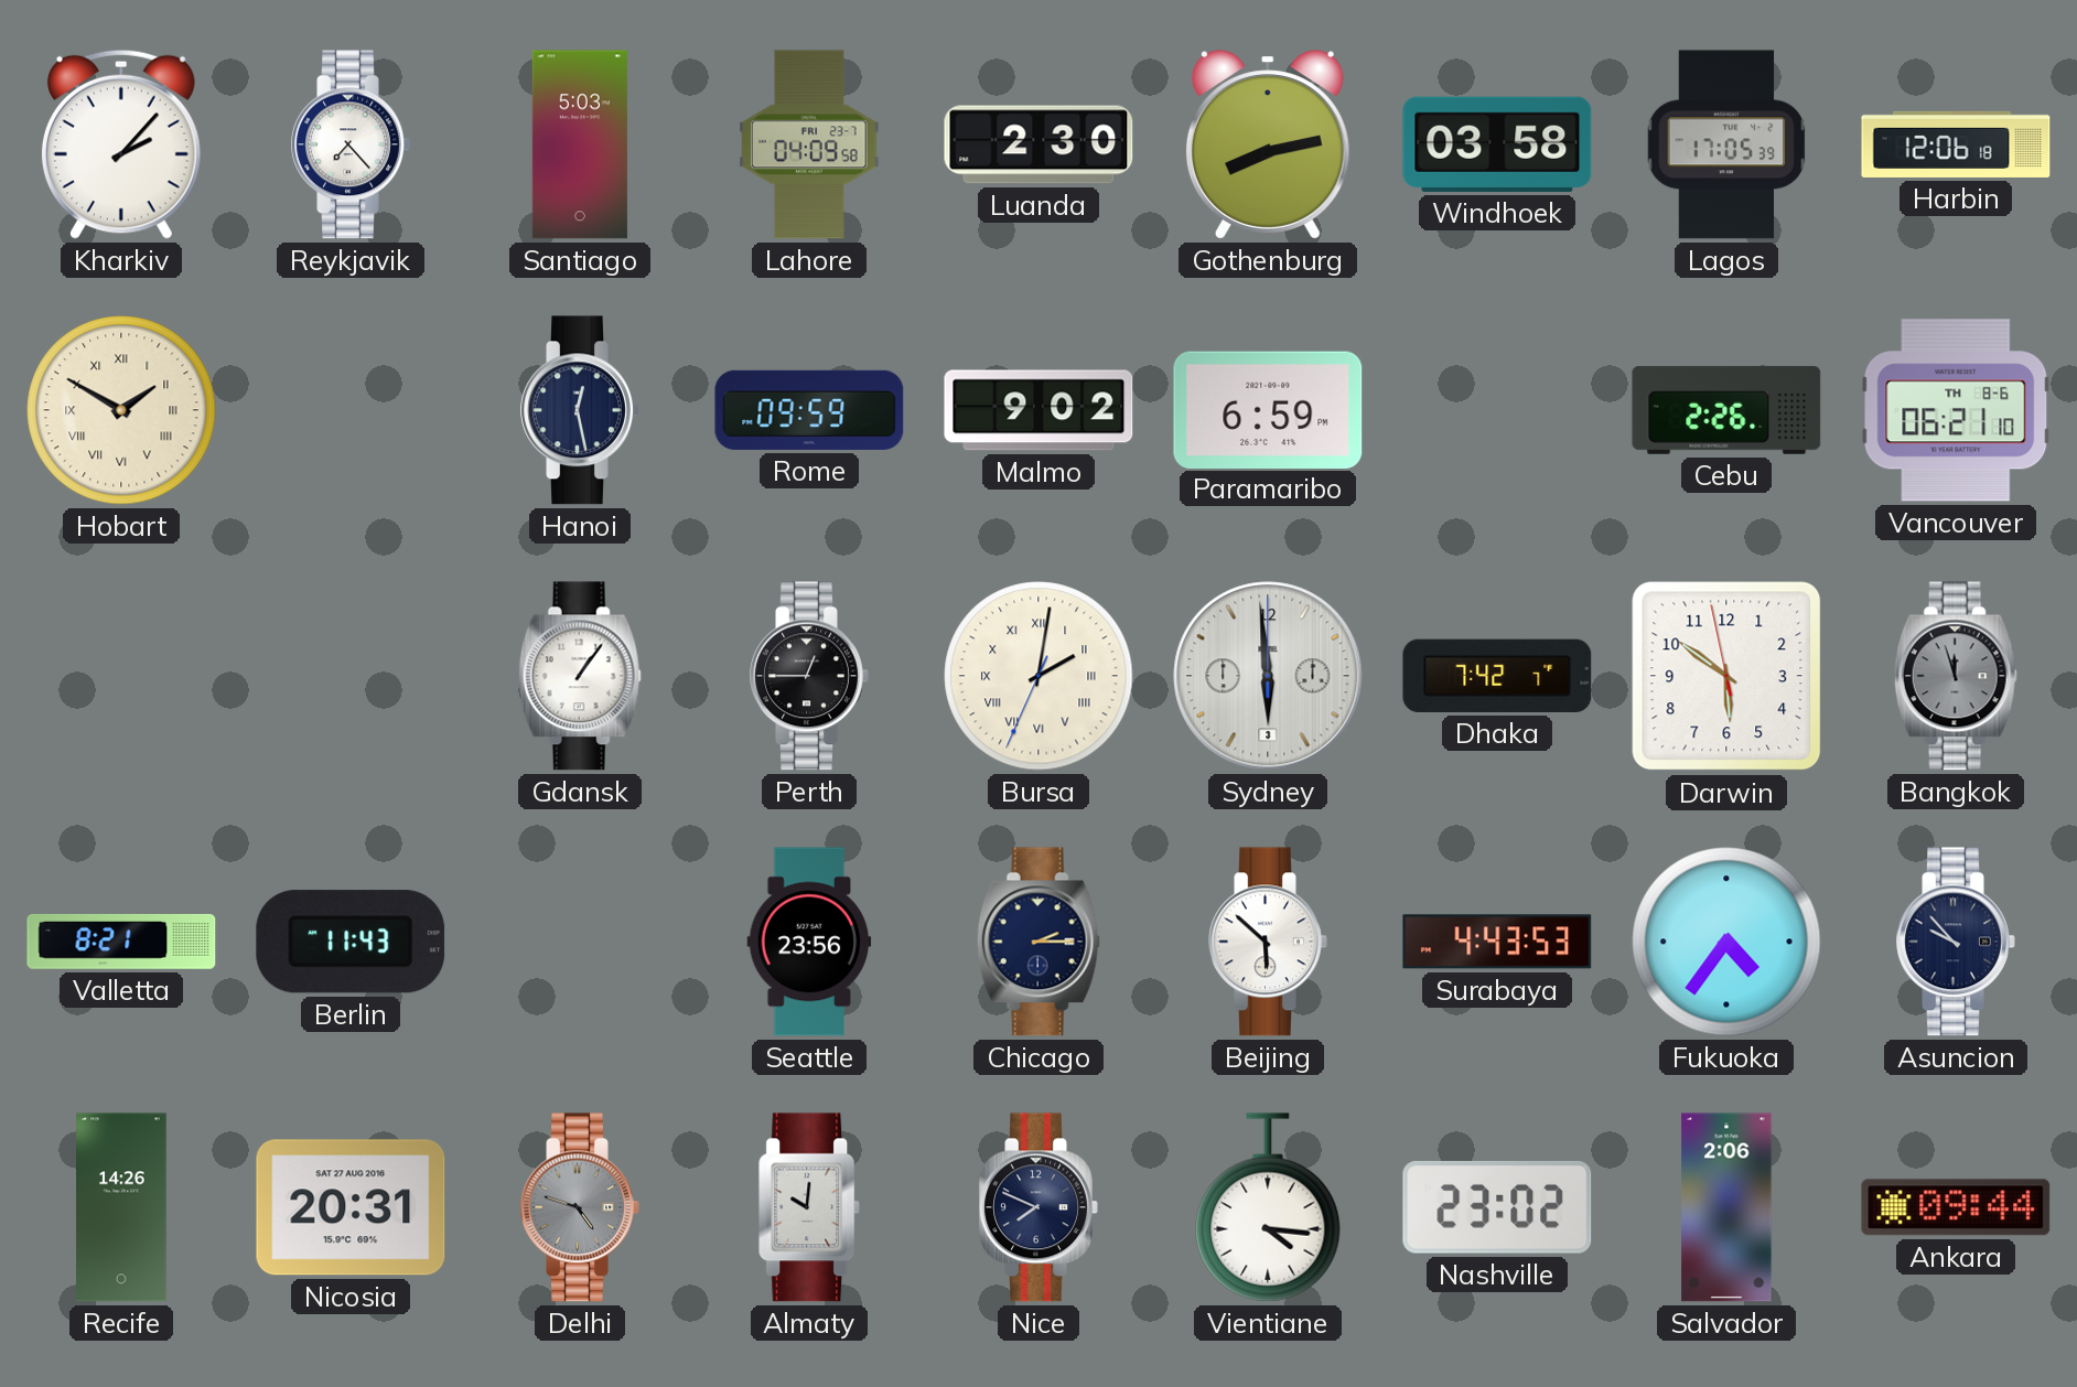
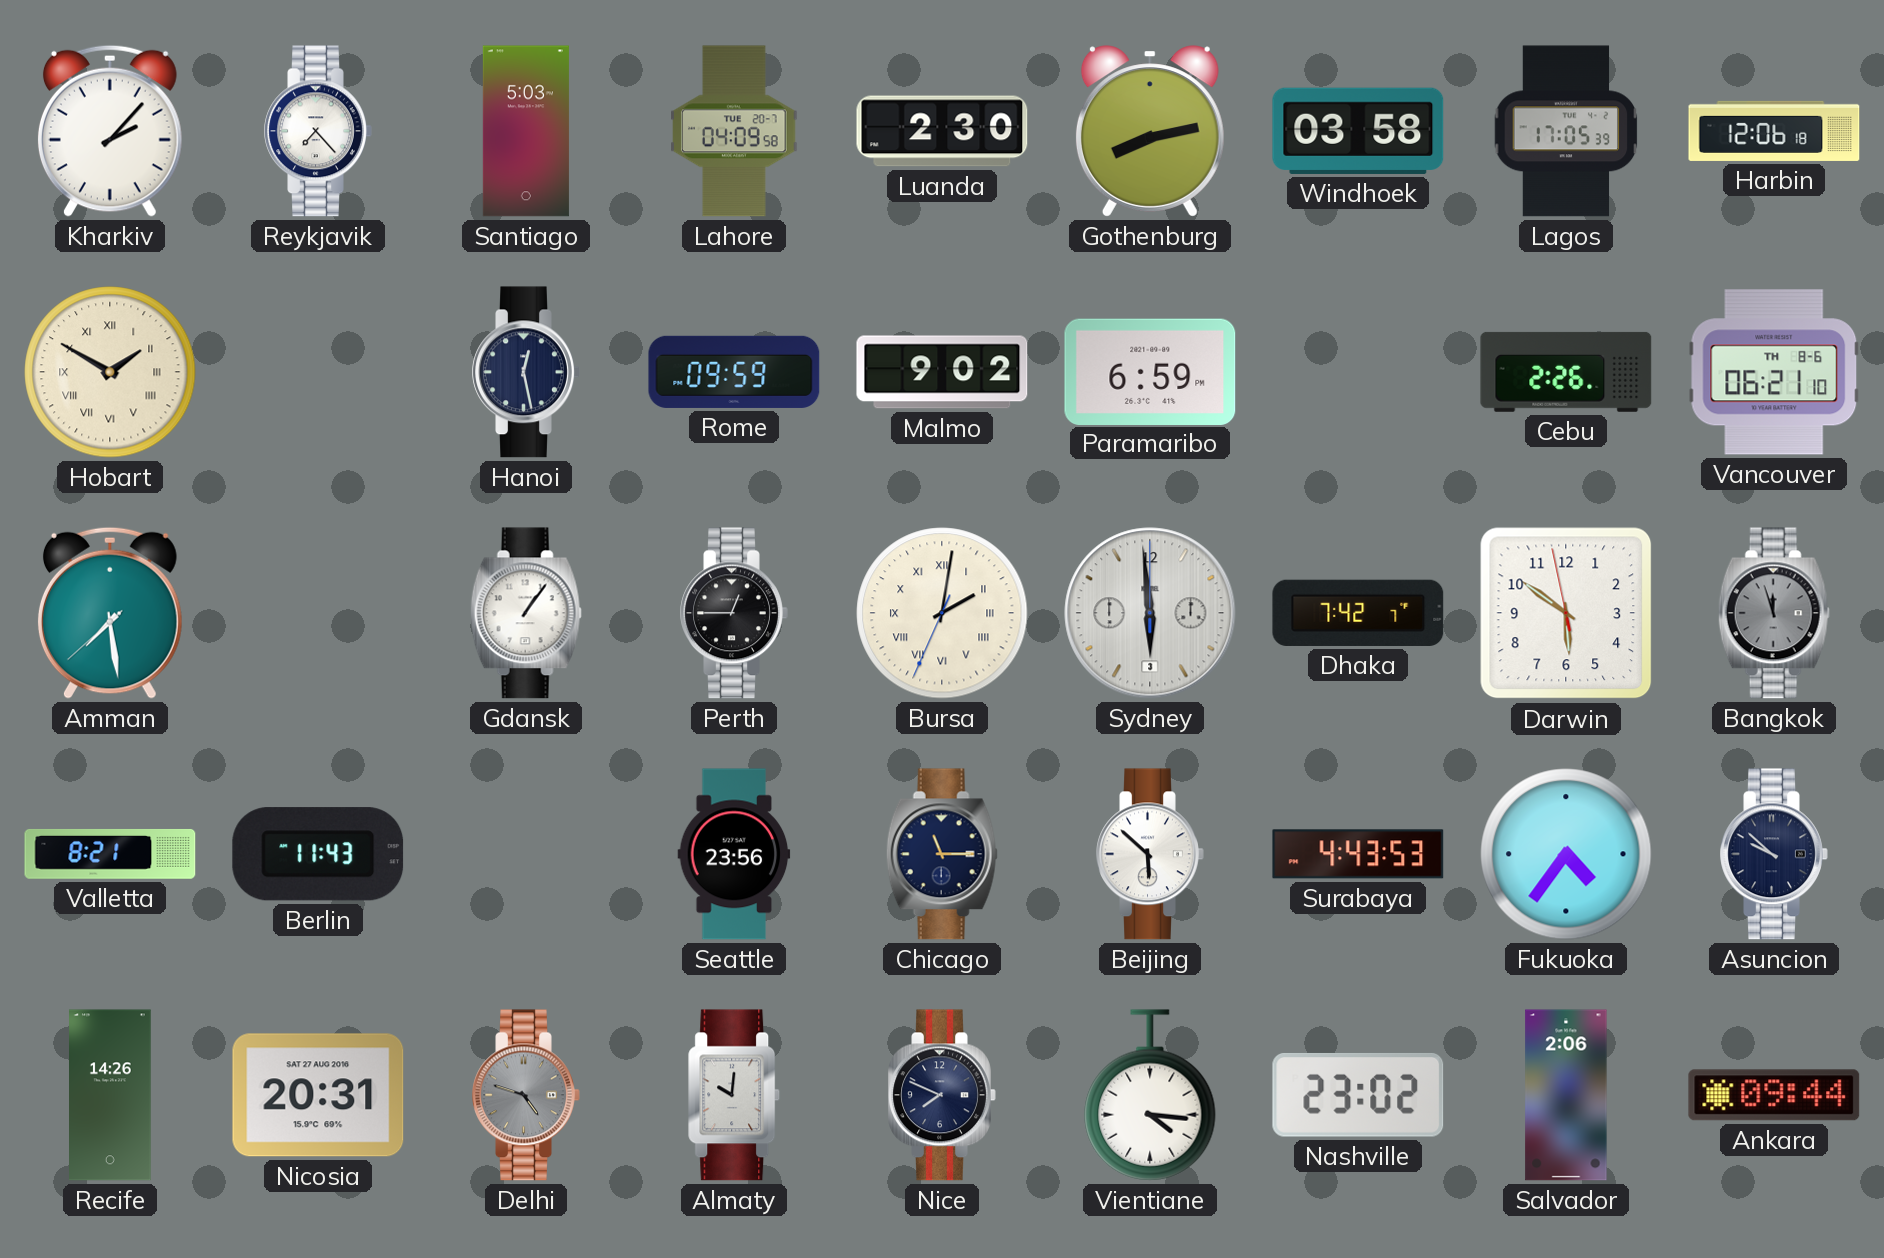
Lahore date: FRI 23-7 -> TUE 20-7
Amman: none -> 7:28
Chicago: 2:15 -> 11:15
Asuncion: 9:53 -> 9:52
